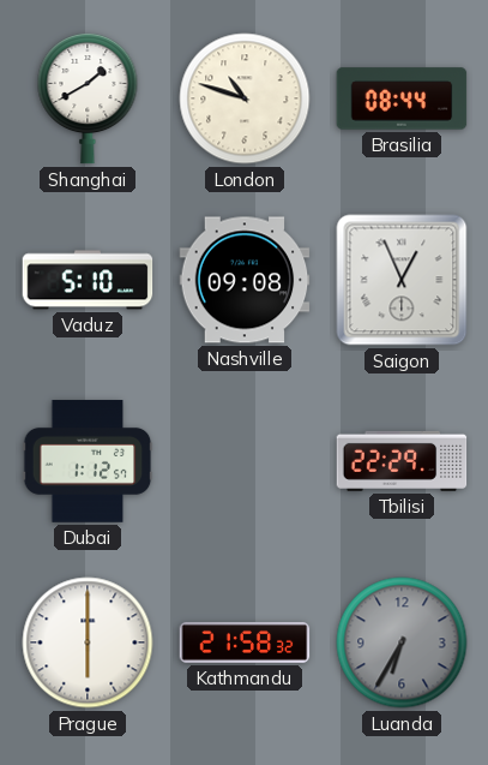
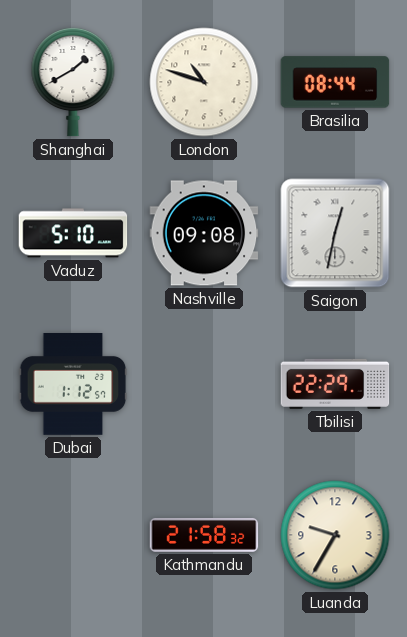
Saigon: 12:56 -> 12:32
Prague: 6:00 -> none
Luanda: 6:35 -> 9:35
Luanda dial: grey -> cream
